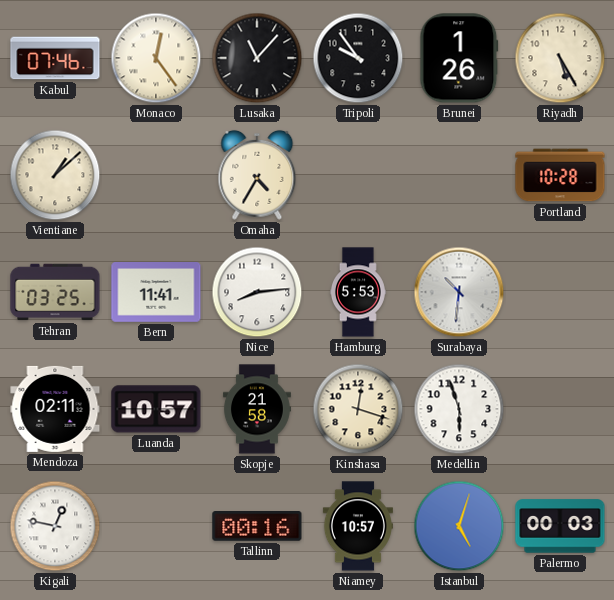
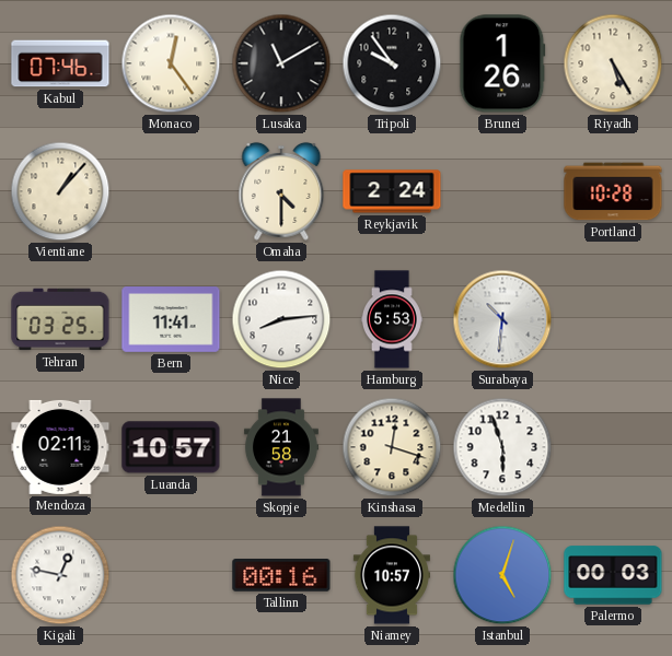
Lusaka: 11:07 -> 11:10
Vientiane: 1:08 -> 1:07
Omaha: 4:35 -> 4:30
Reykjavik: none -> 2:24
